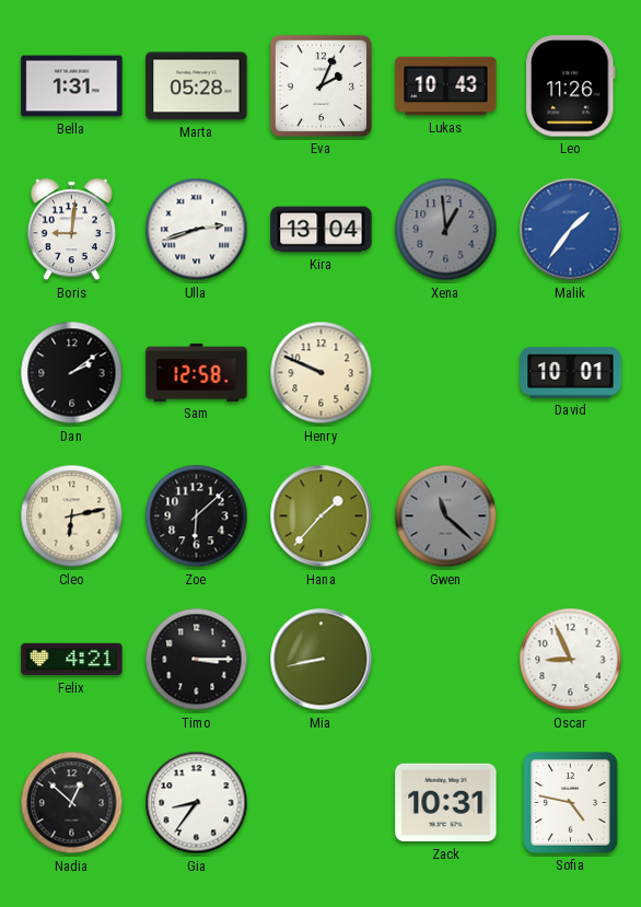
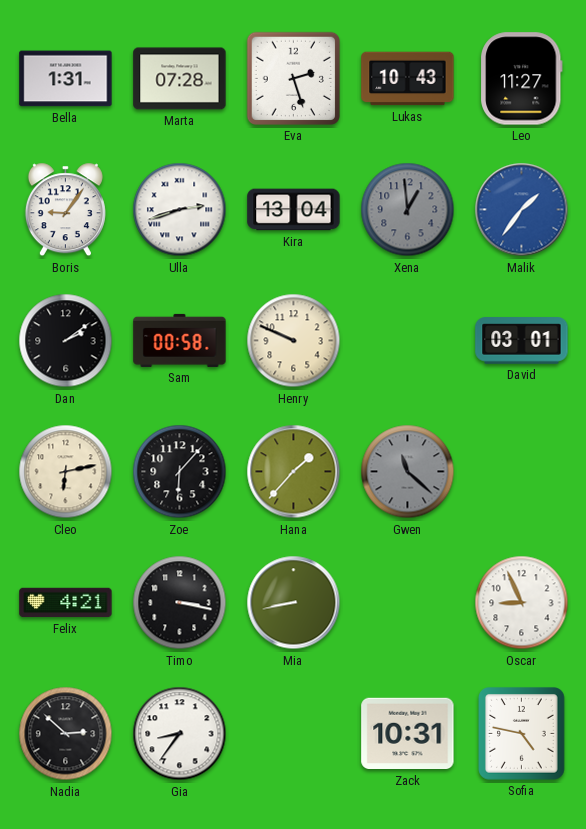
Marta: 05:28 -> 07:28
Eva: 2:04 -> 2:27
Leo: 11:26 -> 11:27
Boris: 9:01 -> 9:06
Sam: 12:58 -> 00:58
David: 10:01 -> 03:01
Zoe: 6:08 -> 6:07
Timo: 3:15 -> 3:17
Nadia: 12:52 -> 2:52
